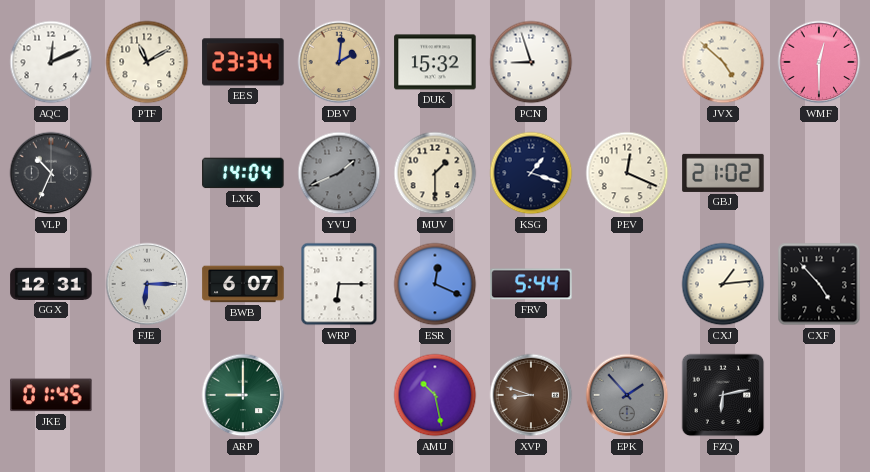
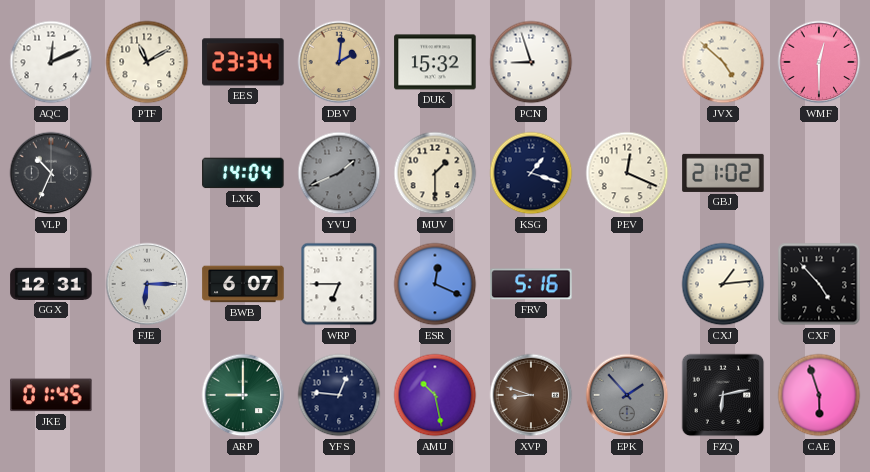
WRP: 6:15 -> 6:45
FRV: 5:44 -> 5:16
YFS: none -> 12:46
CAE: none -> 5:57
